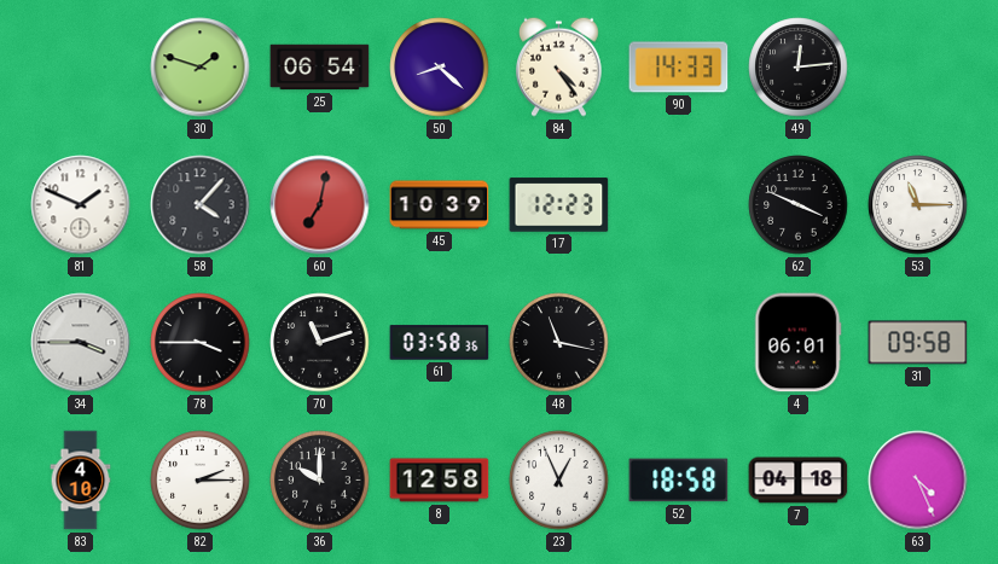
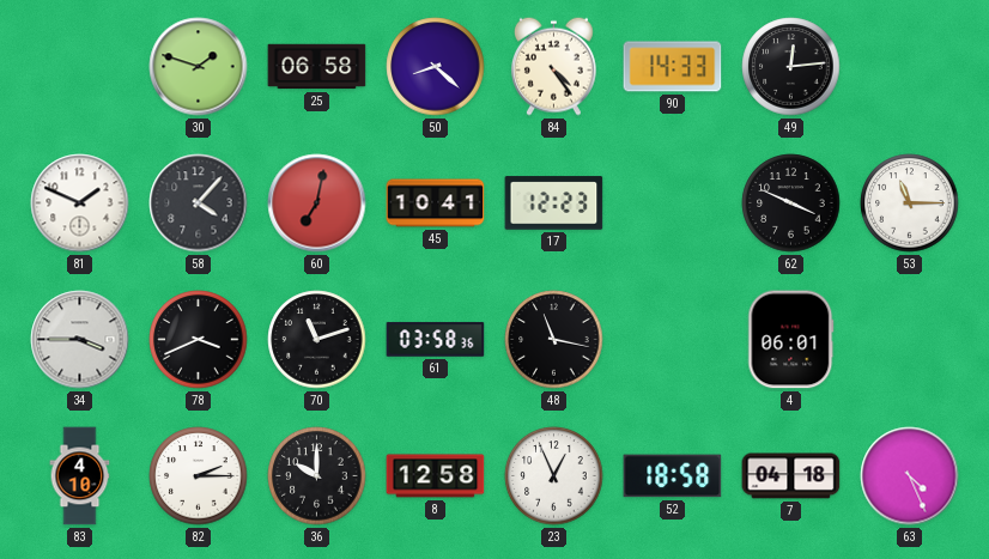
25: 06:54 -> 06:58
45: 10:39 -> 10:41
78: 3:45 -> 3:41
31: 09:58 -> none
